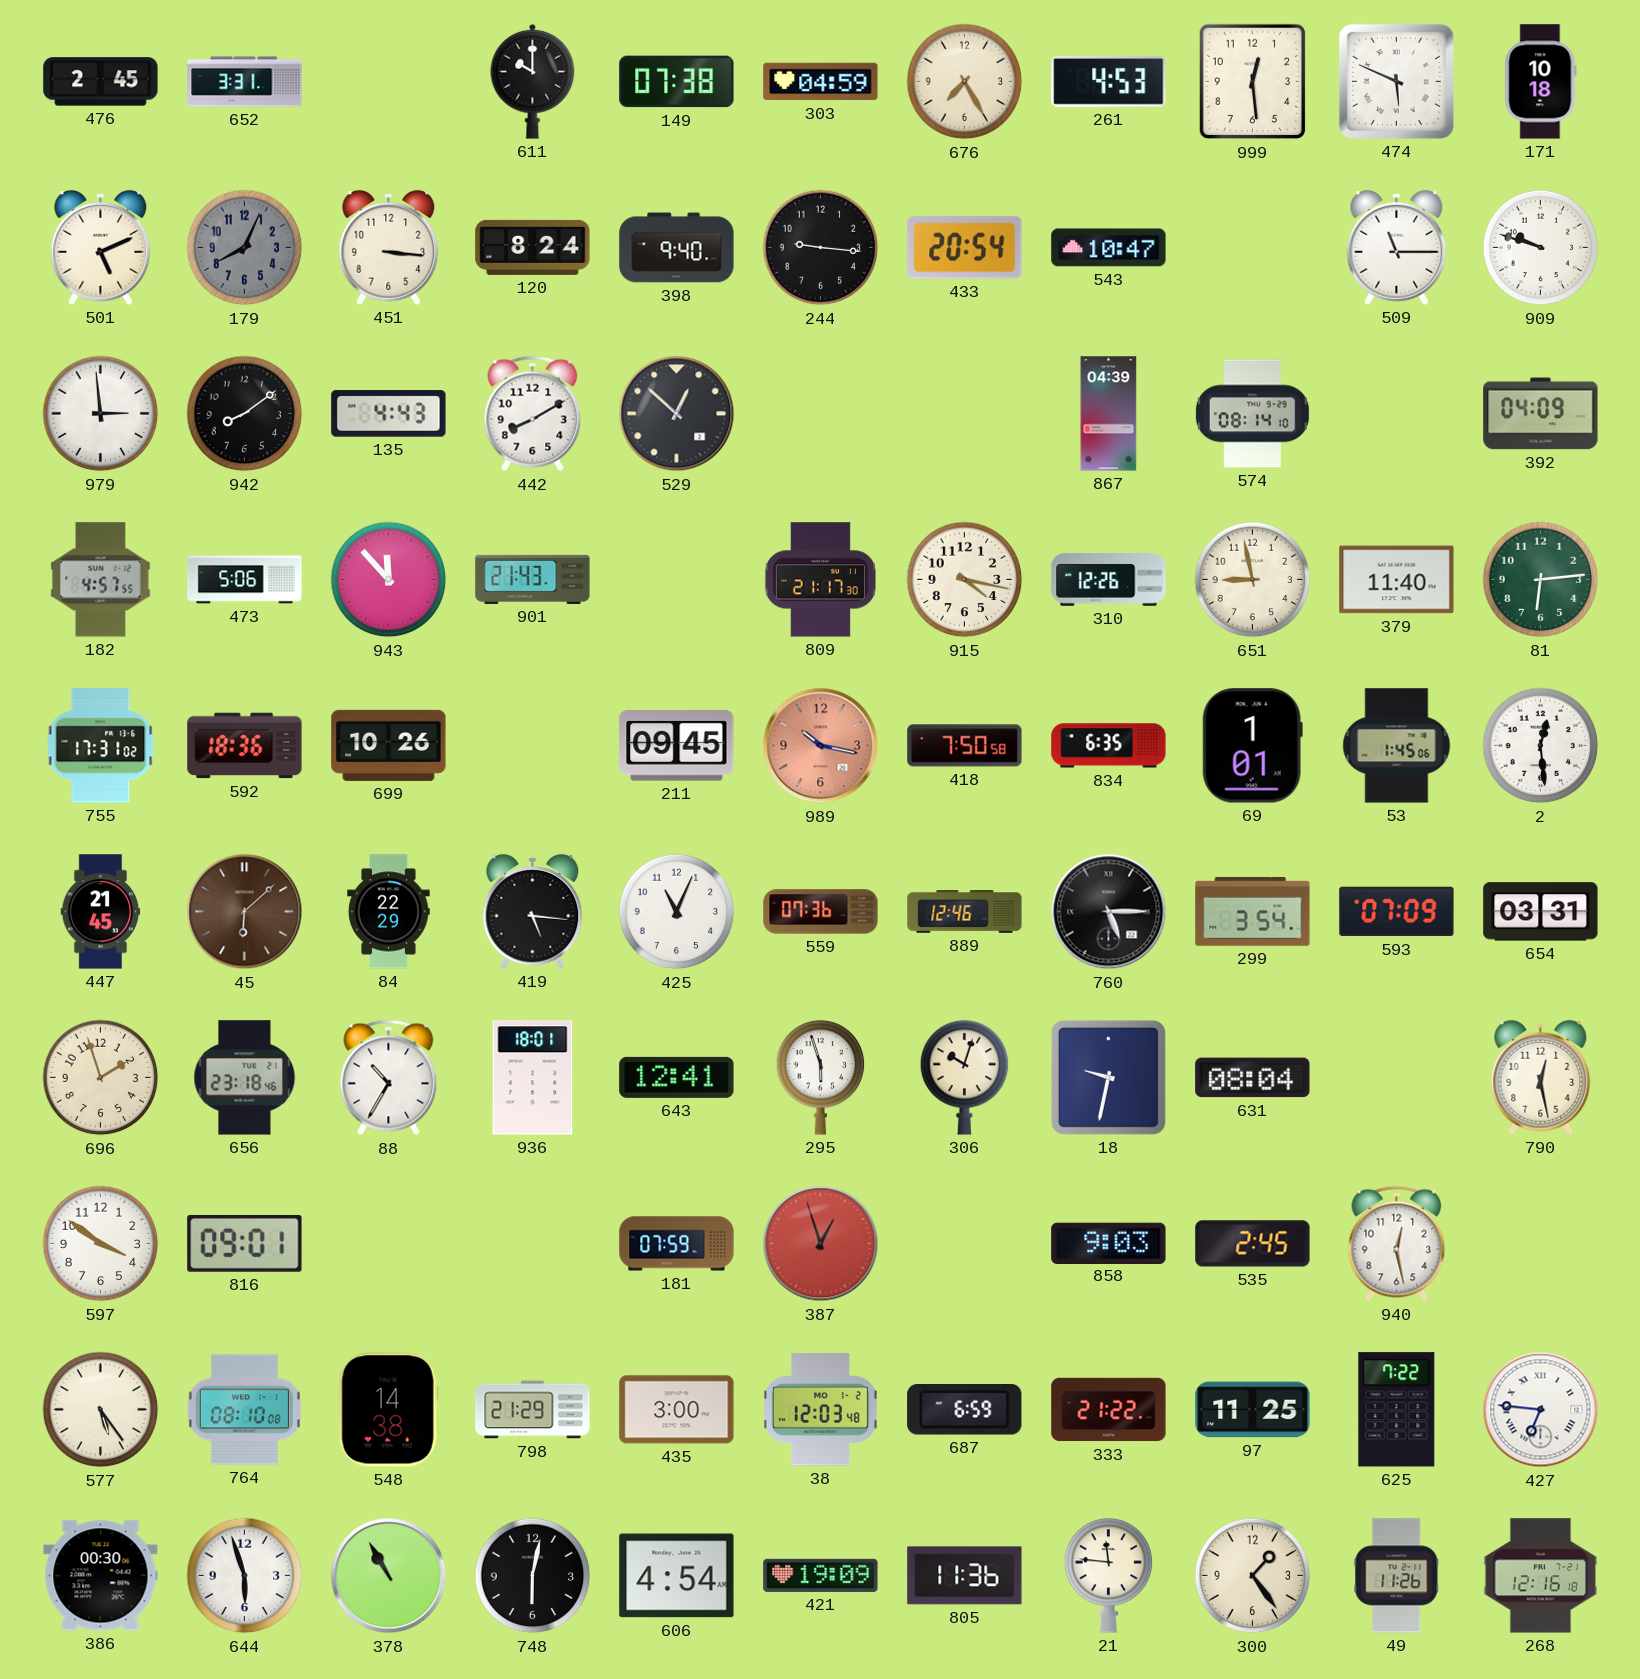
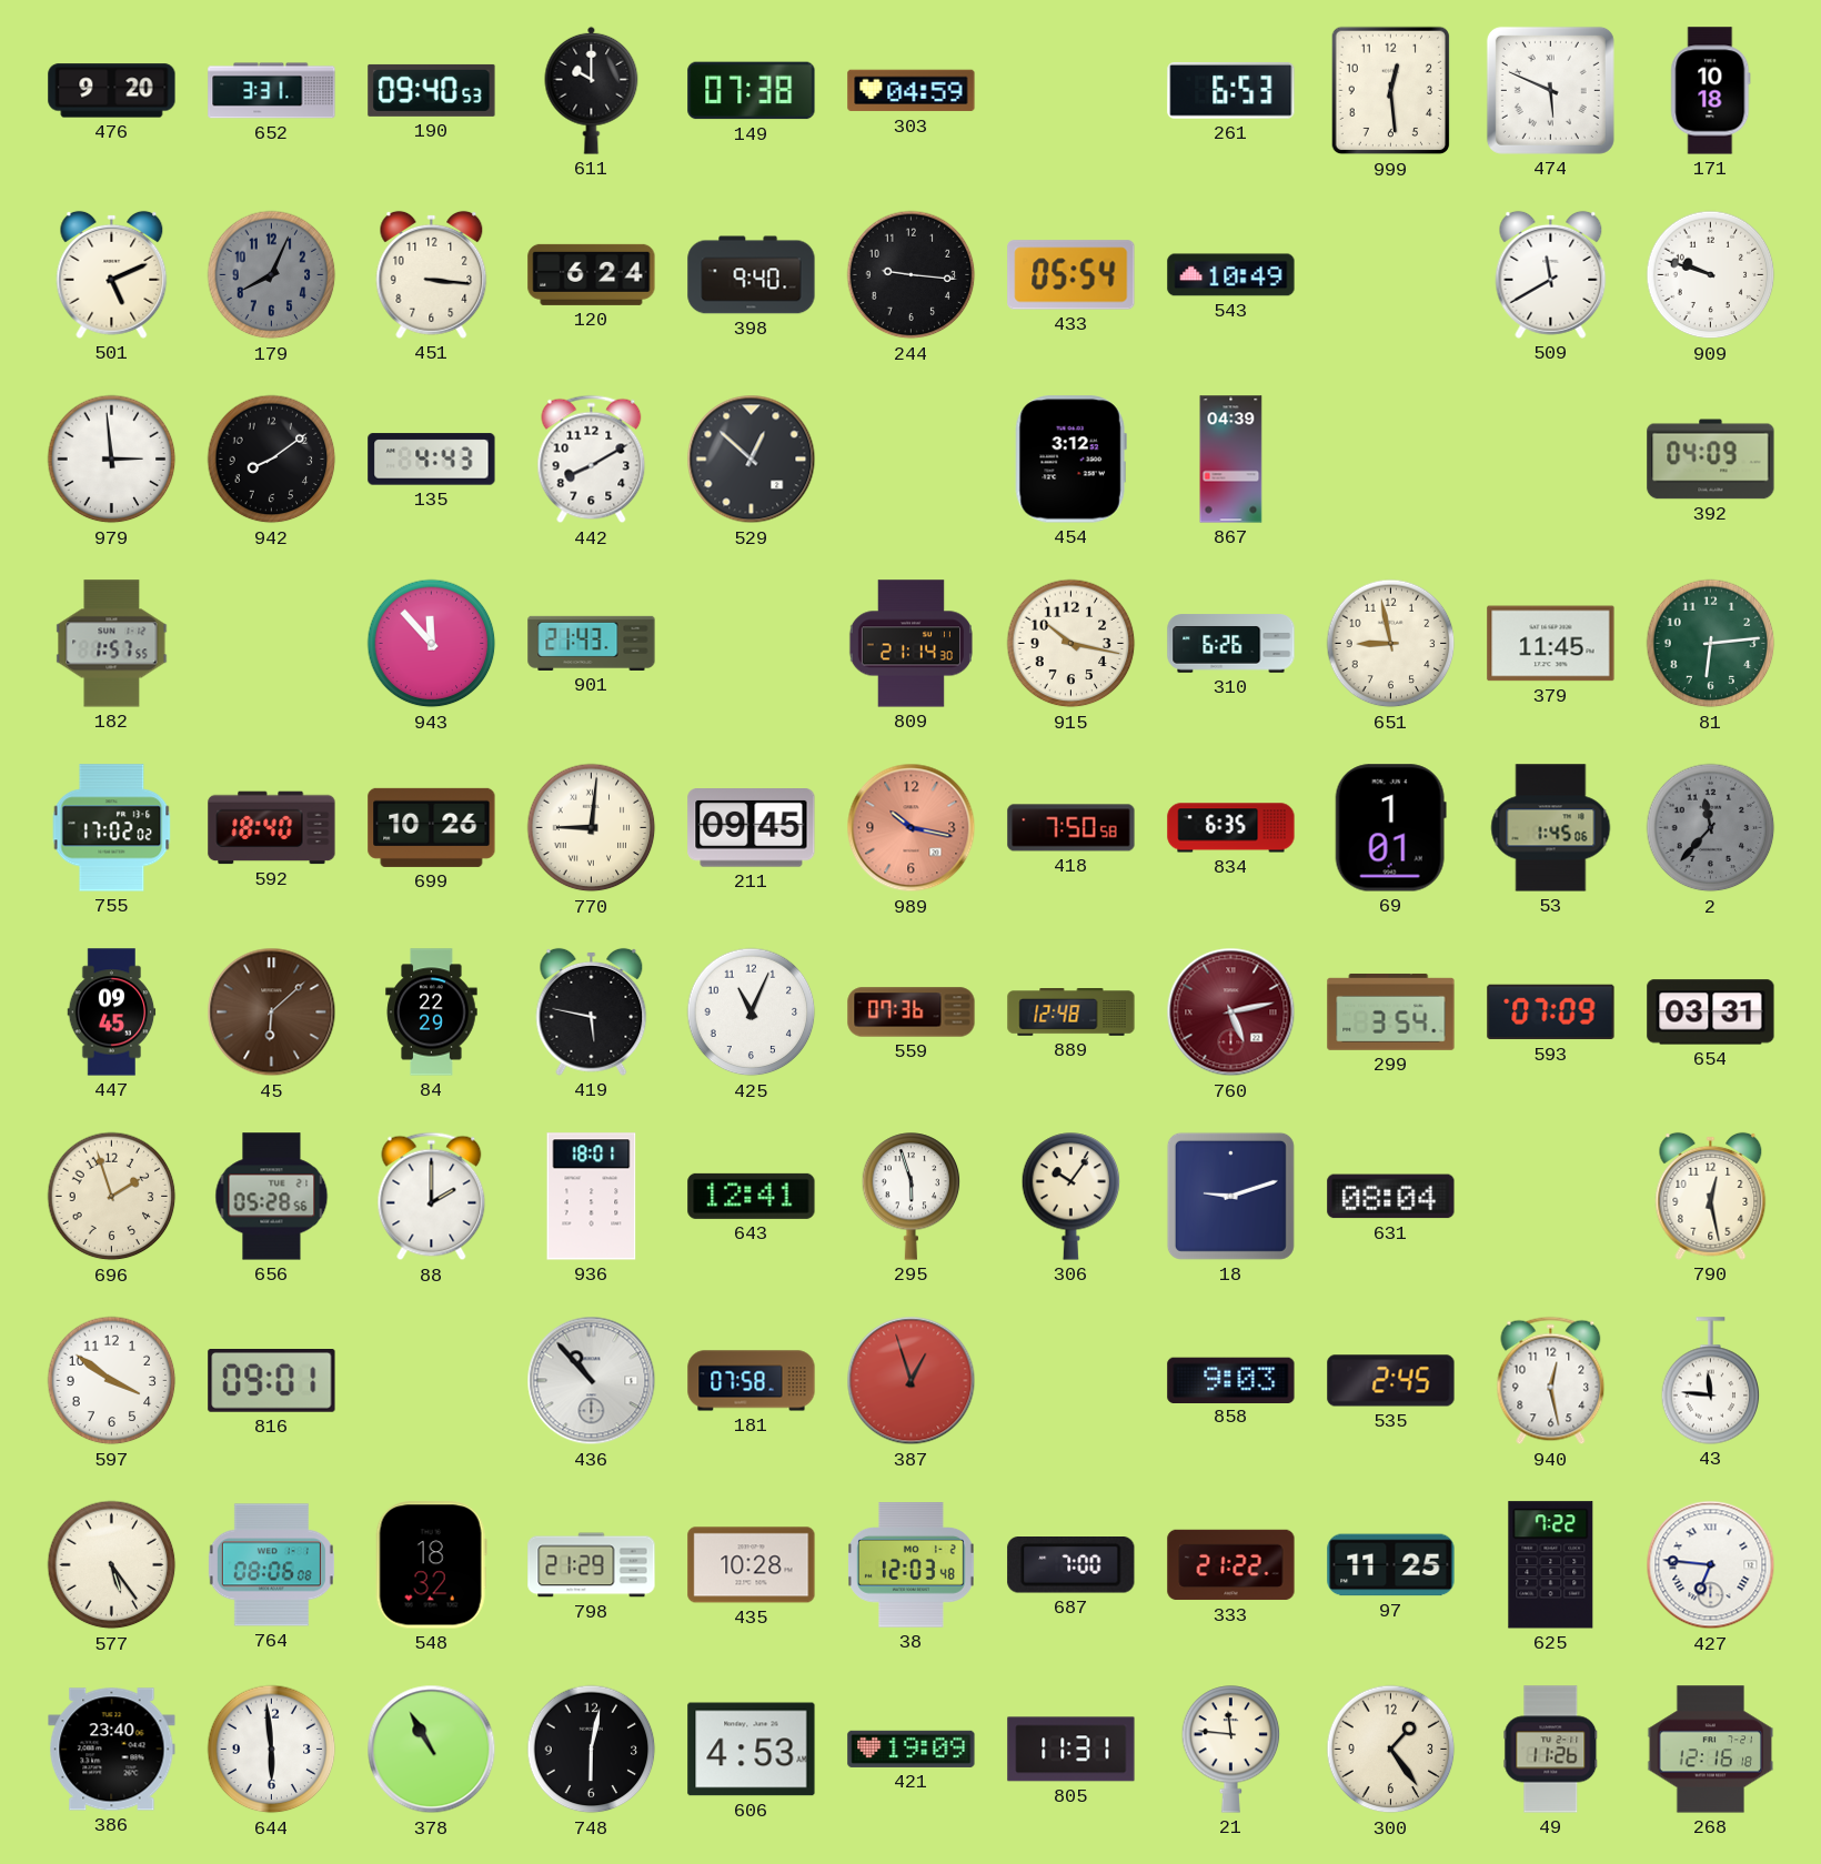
476: 2:45 -> 9:20
190: none -> 09:40
676: 7:25 -> none
261: 4:53 -> 6:53
120: 8:24 -> 6:24
433: 20:54 -> 05:54
543: 10:47 -> 10:49
509: 11:15 -> 11:40
454: none -> 3:12
574: 08:14 -> none
182: 4:57 -> 1:57
473: 5:06 -> none
809: 21:17 -> 21:14
915: 4:17 -> 10:17
310: 12:26 -> 6:26
379: 11:40 -> 11:45
755: 17:31 -> 17:02
592: 18:36 -> 18:40
770: none -> 9:01
2: 12:29 -> 11:37
2 dial: white -> grey
447: 21:45 -> 09:45
419: 5:16 -> 5:47
889: 12:46 -> 12:48
760: 5:15 -> 5:13
760 dial: black -> burgundy
656: 23:18 -> 05:28
88: 10:35 -> 2:00
306: 10:03 -> 10:06
18: 9:32 -> 9:12
436: none -> 10:53
181: 07:59 -> 07:58
43: none -> 11:46
764: 08:10 -> 08:06
548: 14:38 -> 18:32
435: 3:00 -> 10:28
687: 6:59 -> 7:00
386: 00:30 -> 23:40
644: 5:57 -> 5:59
606: 4:54 -> 4:53
805: 11:36 -> 11:31
